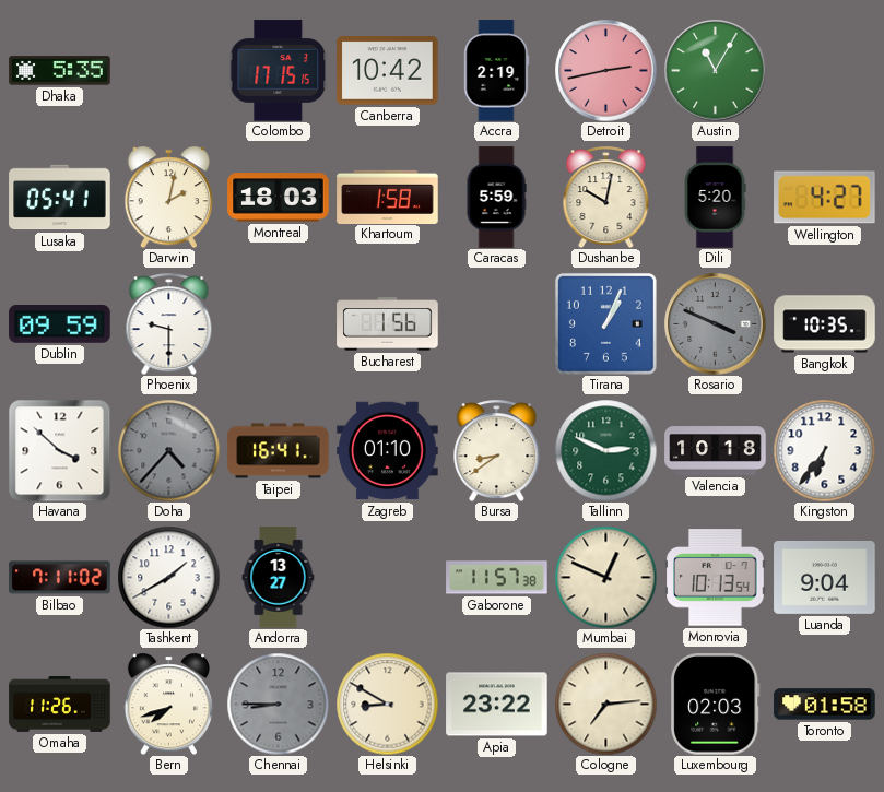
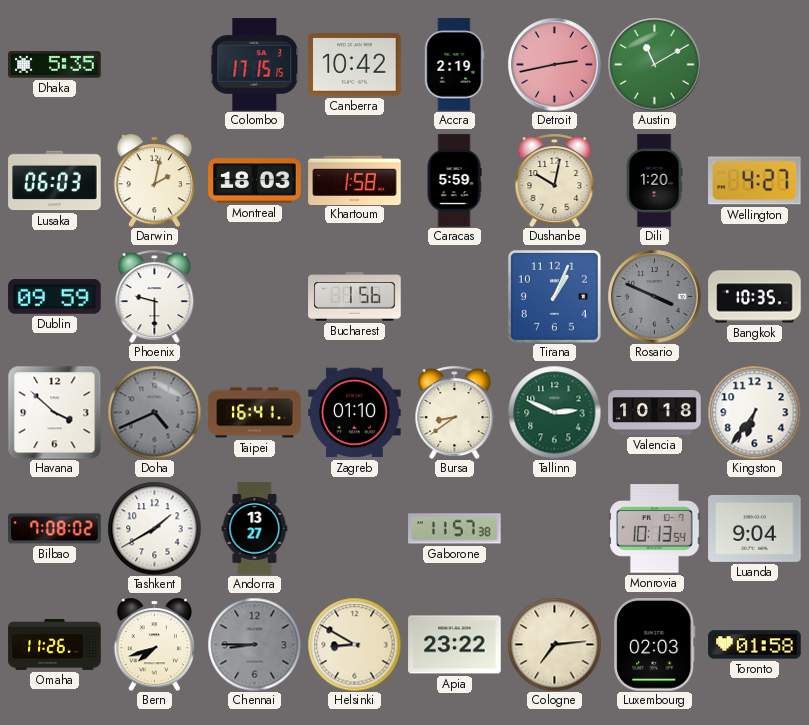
Austin: 11:05 -> 11:10
Lusaka: 05:41 -> 06:03
Dili: 5:20 -> 1:20
Doha: 4:37 -> 4:41
Bilbao: 7:11 -> 7:08
Mumbai: 12:49 -> none
